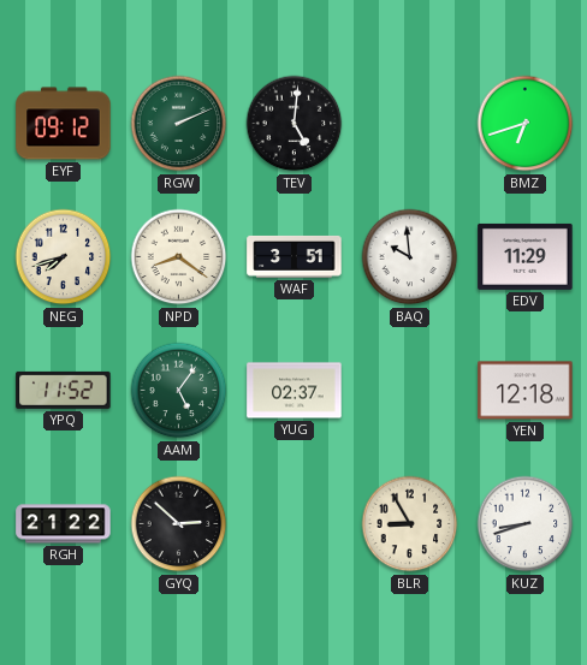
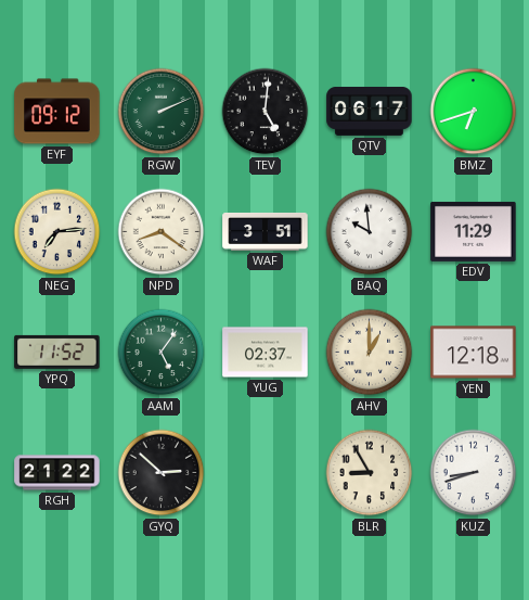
QTV: none -> 06:17
NEG: 7:42 -> 7:14
AHV: none -> 1:00
